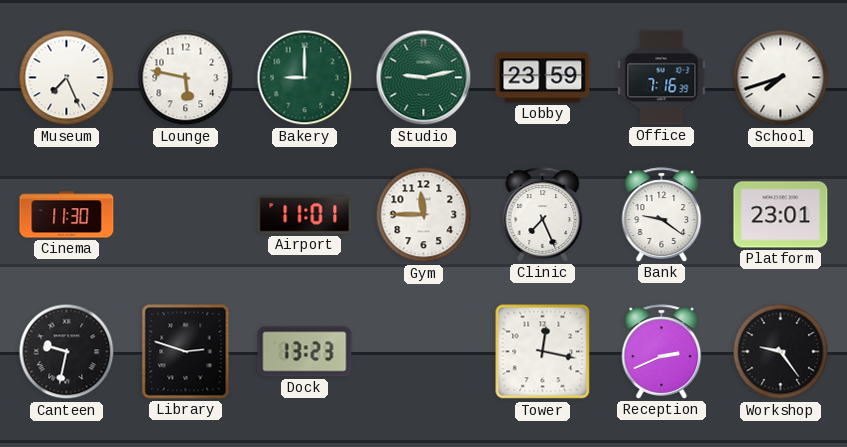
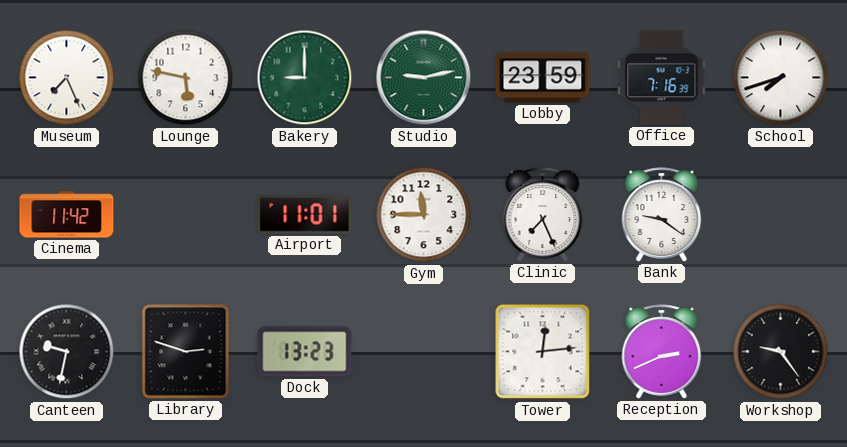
Cinema: 11:30 -> 11:42
Platform: 23:01 -> none
Tower: 12:17 -> 12:14
